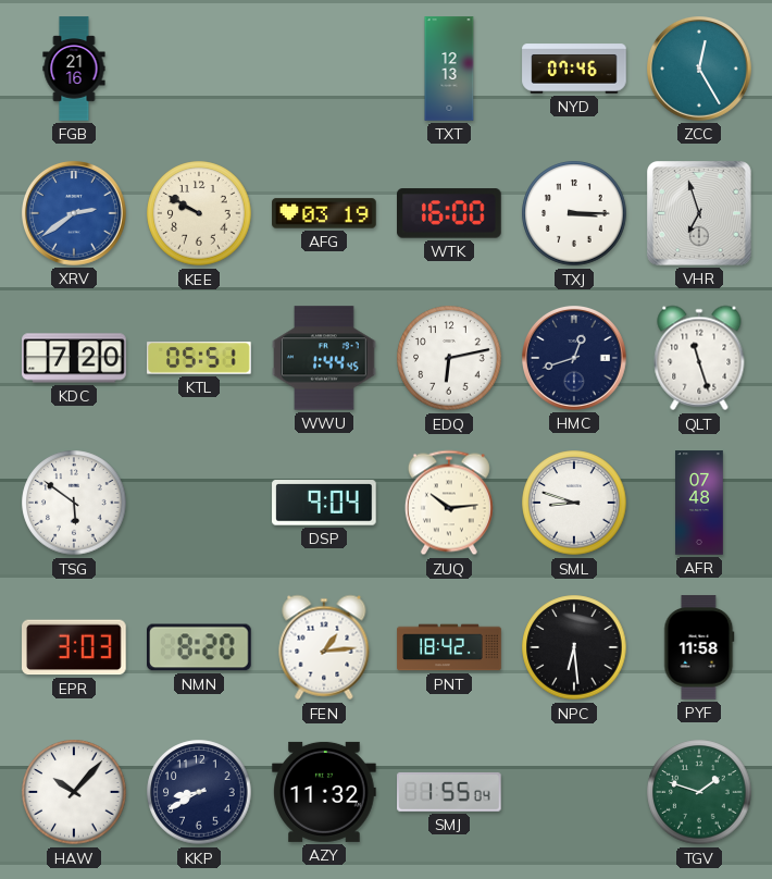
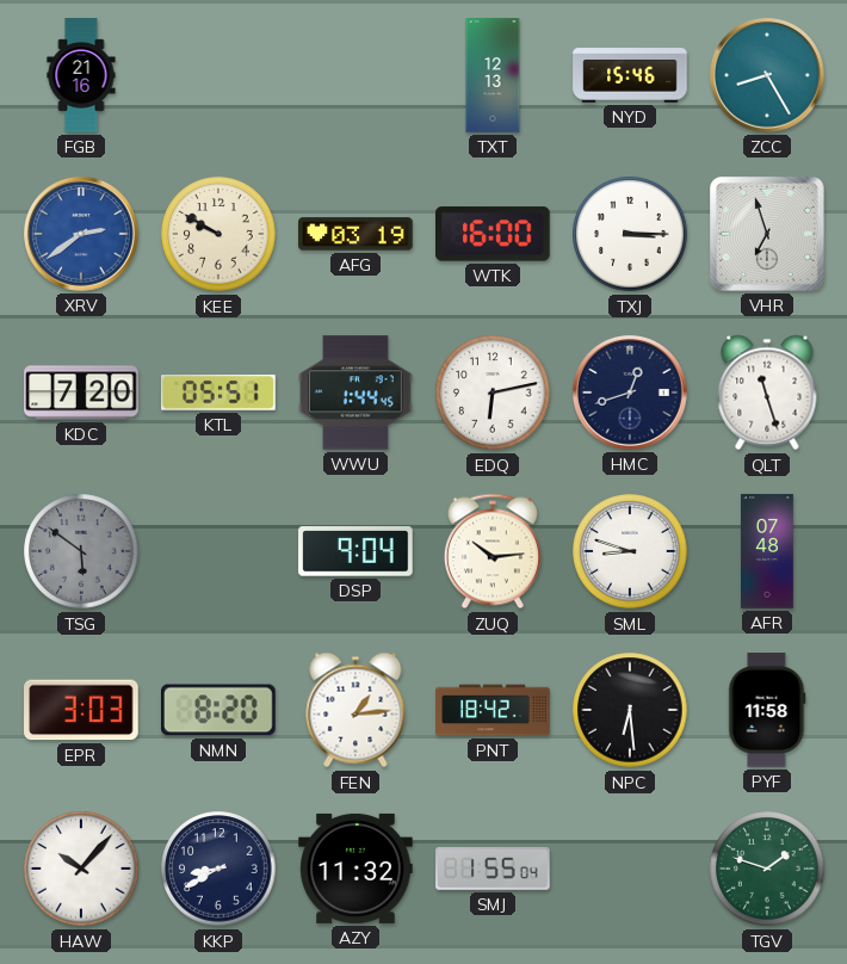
NYD: 07:46 -> 15:46
ZCC: 12:25 -> 8:25
TSG dial: white -> grey
